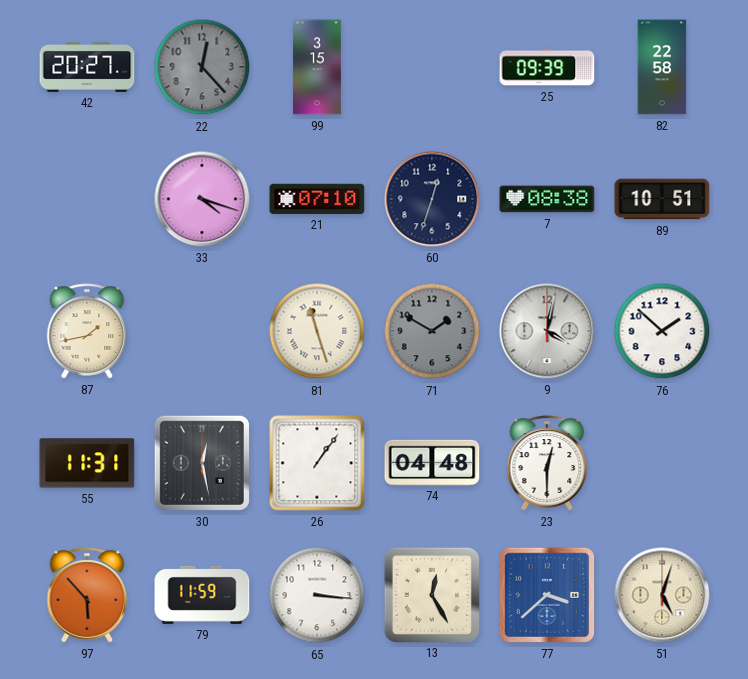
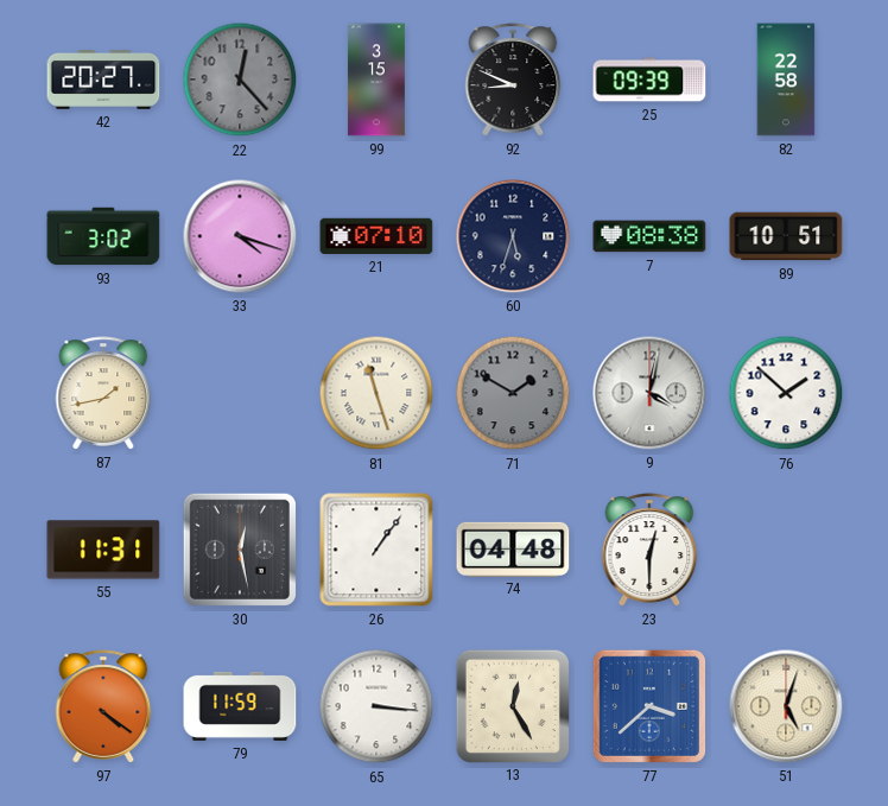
92: none -> 8:49
93: none -> 3:02
60: 12:33 -> 5:33
97: 5:53 -> 4:21
